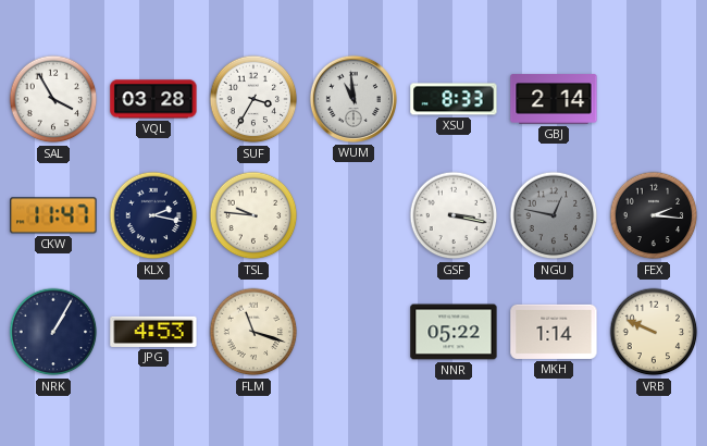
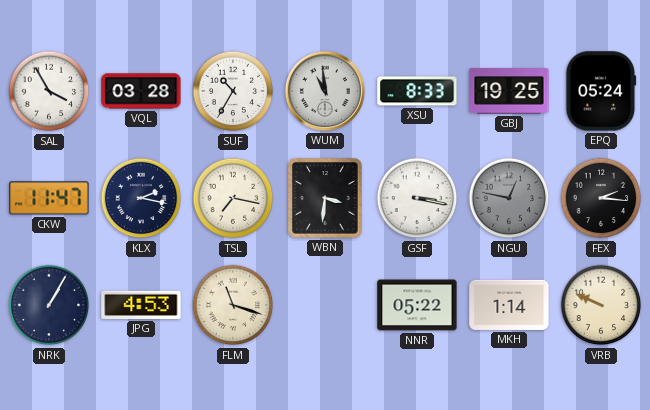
SUF: 3:35 -> 10:35
GBJ: 2:14 -> 19:25
EPQ: none -> 05:24
TSL: 9:46 -> 7:17
WBN: none -> 3:31
